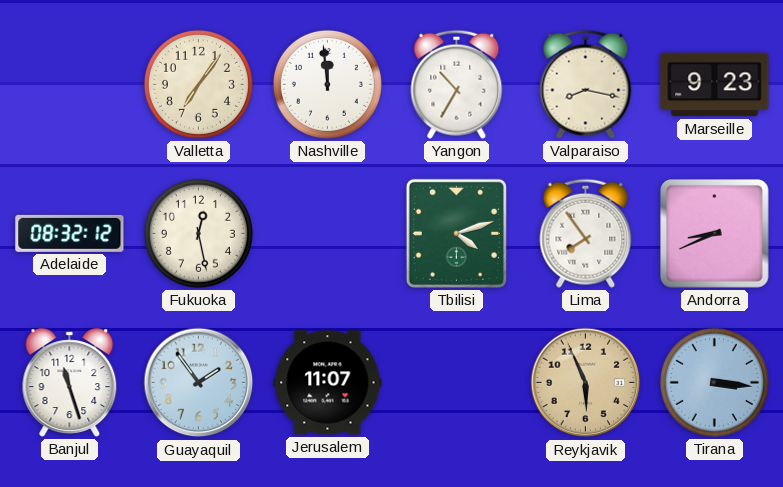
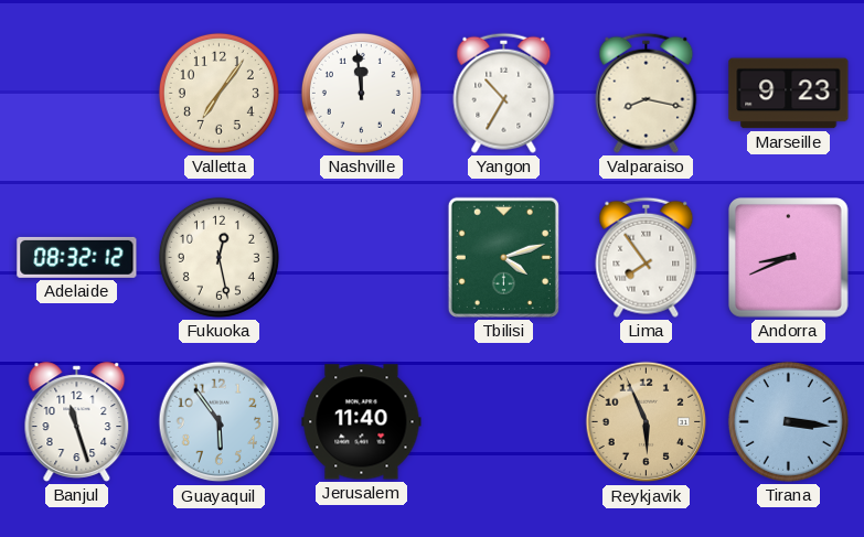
Guayaquil: 1:54 -> 5:54
Jerusalem: 11:07 -> 11:40
